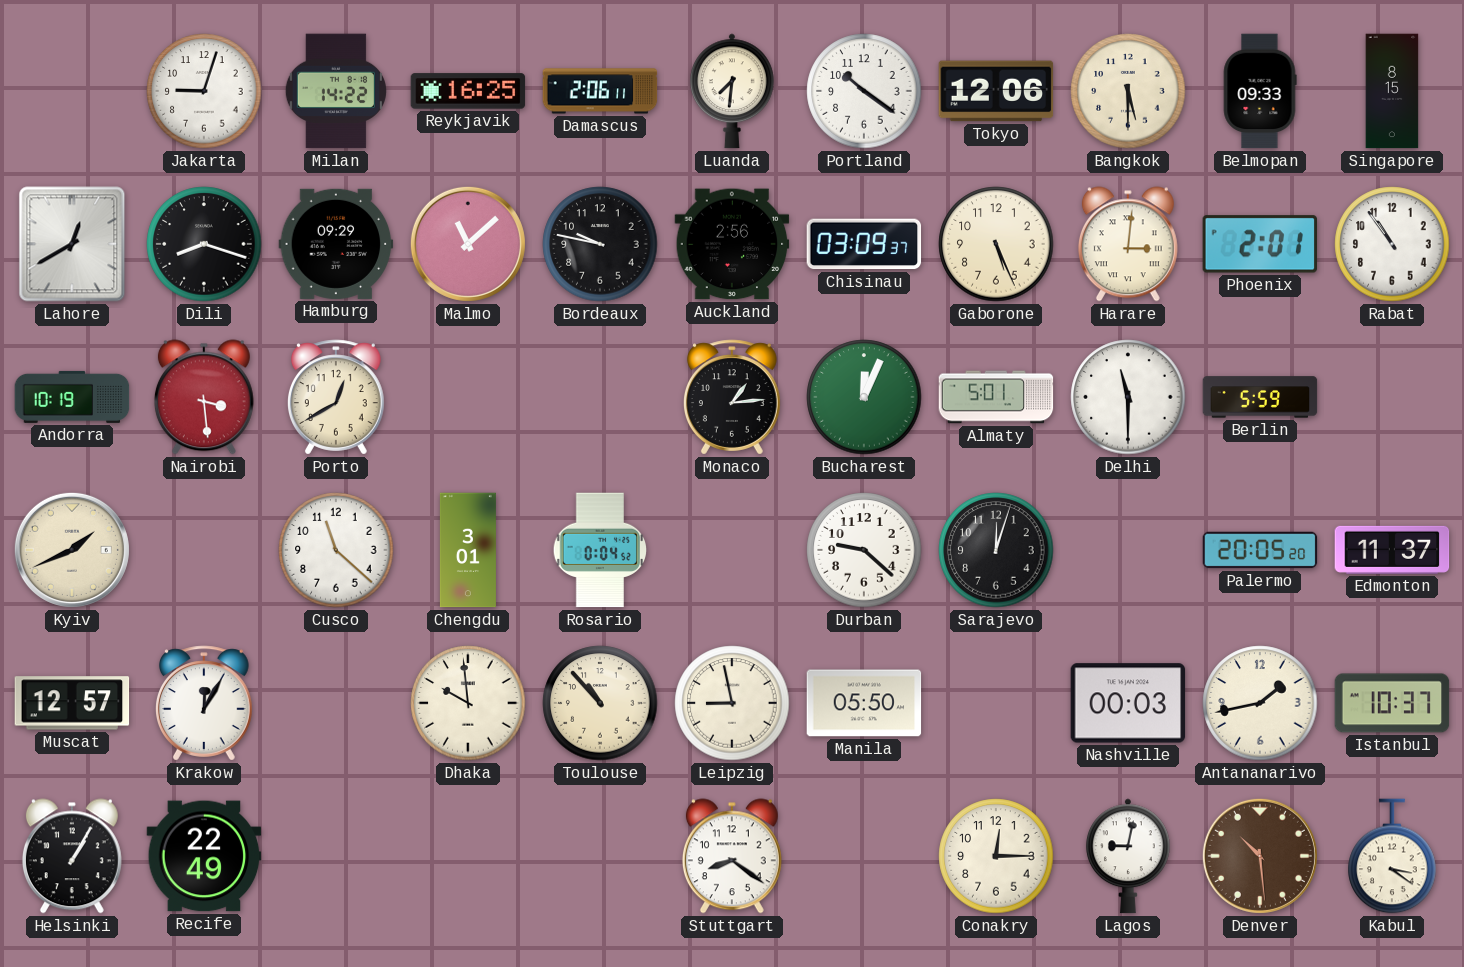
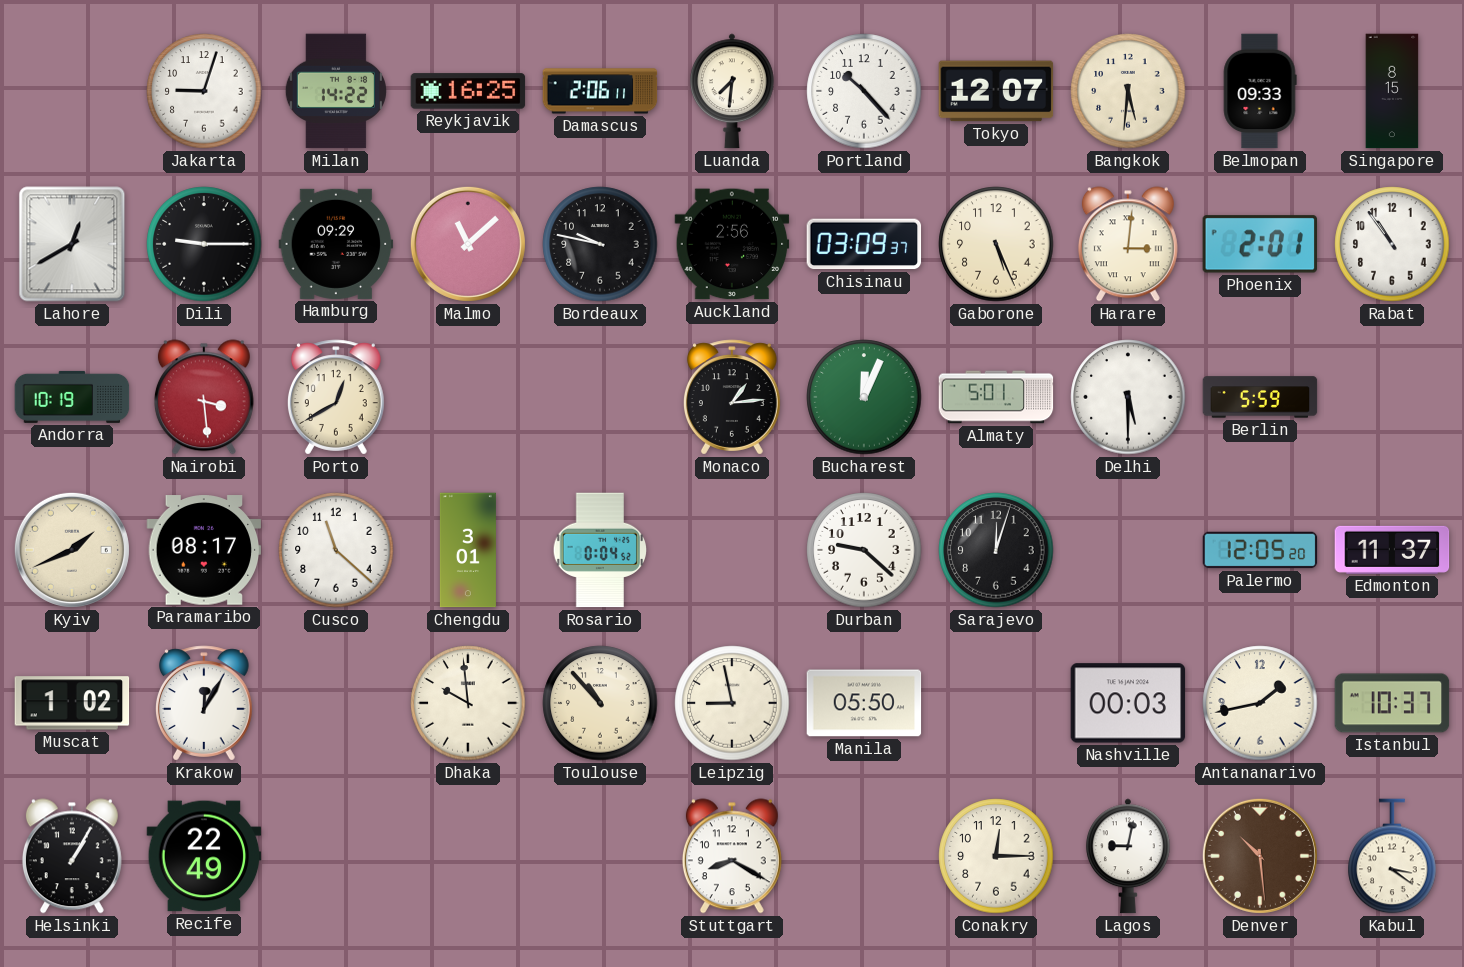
Portland: 10:21 -> 10:23
Tokyo: 12:06 -> 12:07
Bangkok: 5:30 -> 5:31
Dili: 8:18 -> 9:15
Delhi: 11:30 -> 5:30
Paramaribo: none -> 08:17
Palermo: 20:05 -> 12:05
Muscat: 12:57 -> 1:02
Stuttgart: 8:21 -> 8:20
